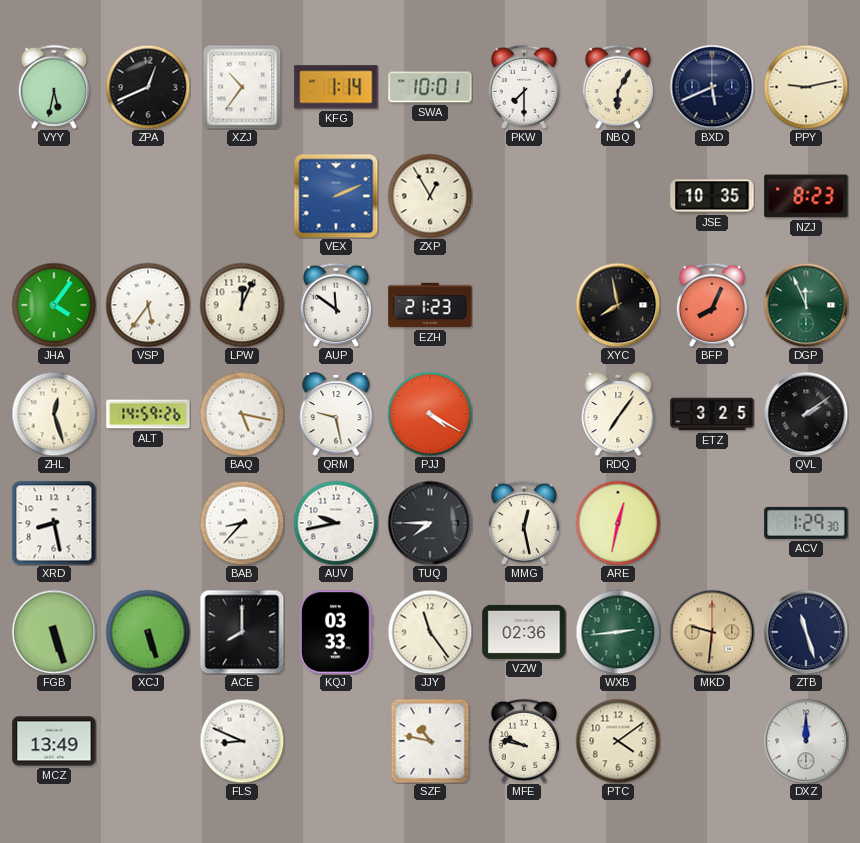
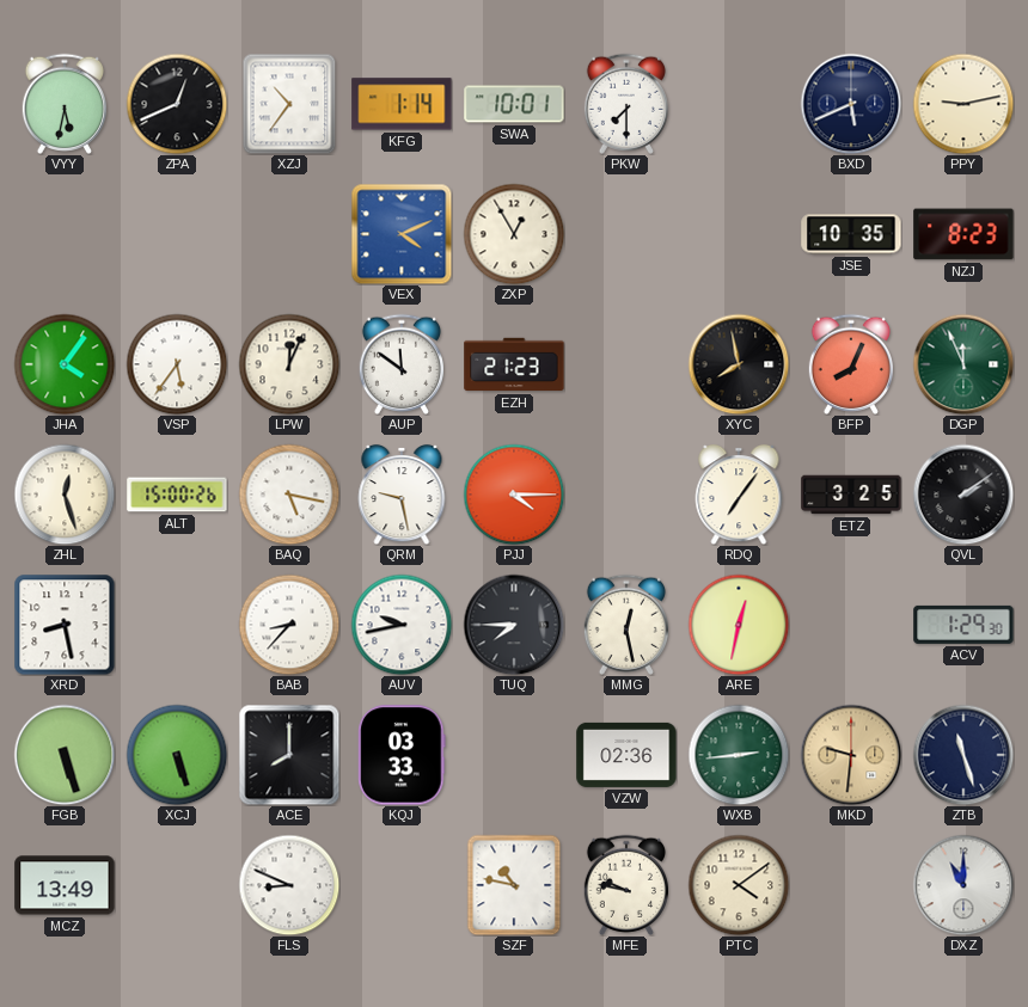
NBQ: 6:05 -> none
VEX: 2:11 -> 4:11
ALT: 14:59 -> 15:00
PJJ: 4:20 -> 4:15
JJY: 11:24 -> none
DXZ: 12:00 -> 11:00
